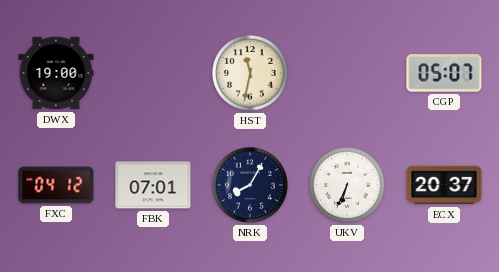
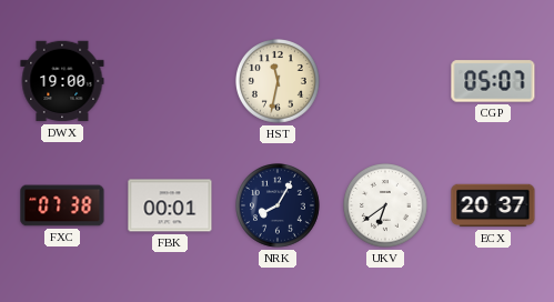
FXC: 04:12 -> 07:38
FBK: 07:01 -> 00:01
UKV: 6:34 -> 6:39
